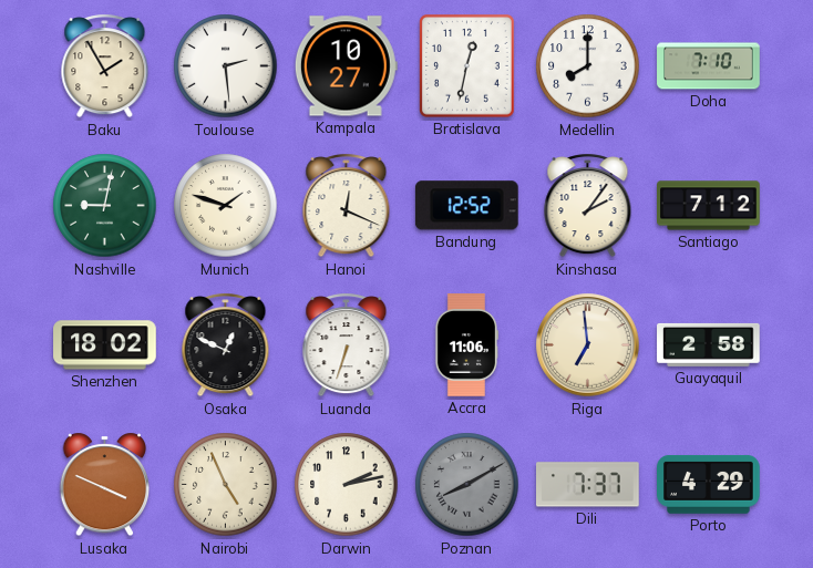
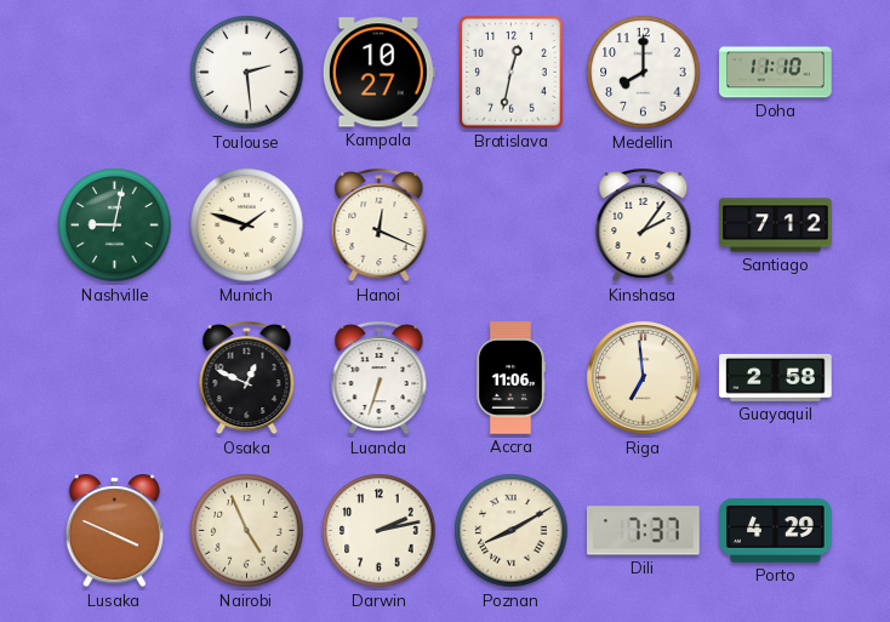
Baku: 1:55 -> none
Doha: 7:10 -> 11:10
Bandung: 12:52 -> none
Shenzhen: 18:02 -> none
Poznan dial: grey -> cream
